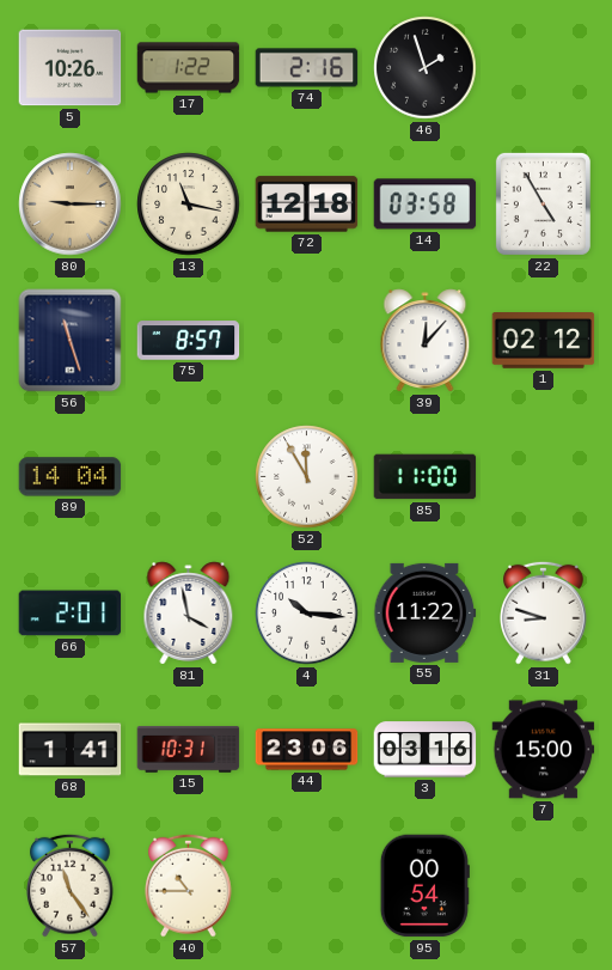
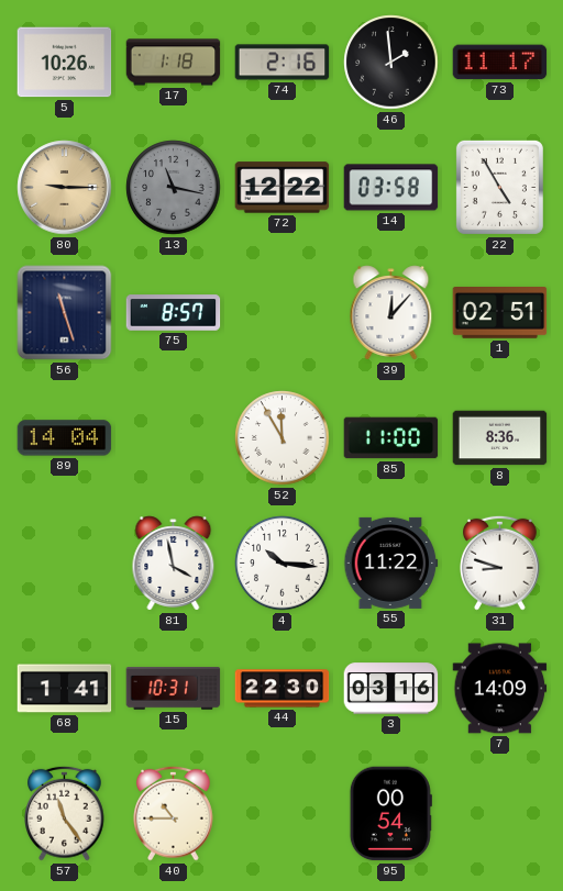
17: 1:22 -> 1:18
46: 1:57 -> 1:59
73: none -> 11:17
13 dial: cream -> grey
72: 12:18 -> 12:22
1: 02:12 -> 02:51
8: none -> 8:36
66: 2:01 -> none
44: 23:06 -> 22:30
7: 15:00 -> 14:09
